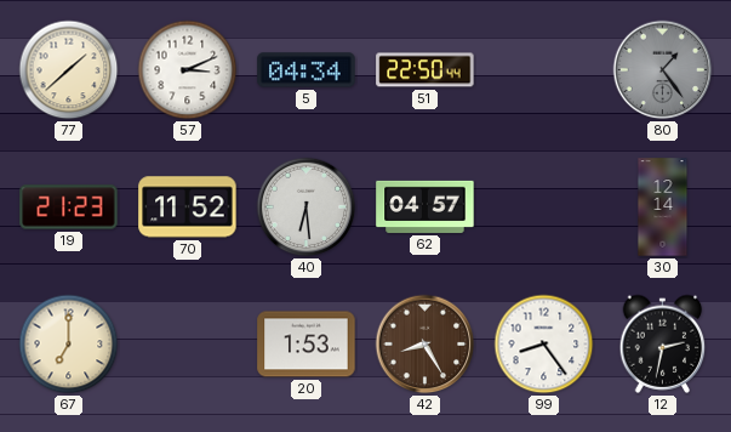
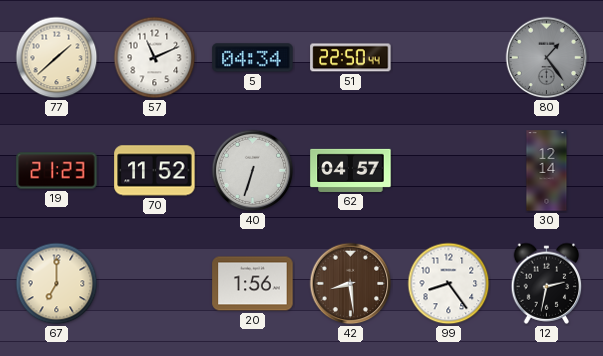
57: 3:11 -> 11:11
40: 6:29 -> 6:33
20: 1:53 -> 1:56
42: 8:25 -> 8:29
